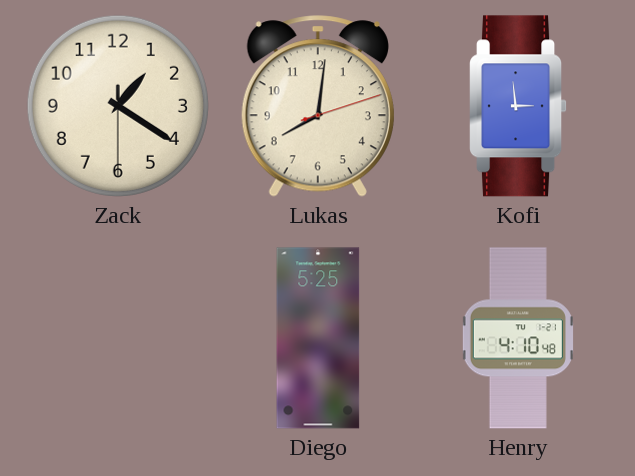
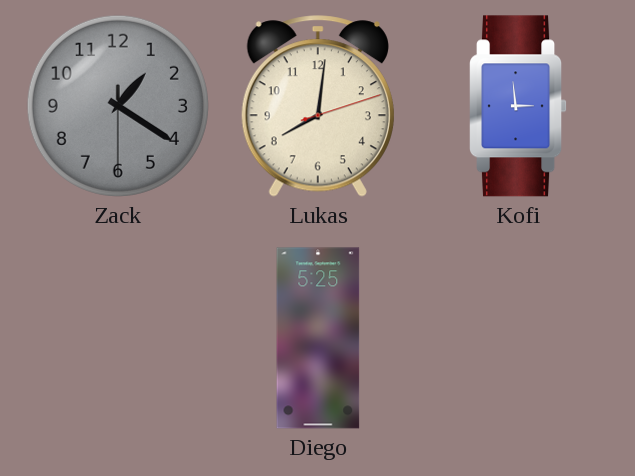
Zack dial: cream -> grey
Henry: 4:10 -> none
